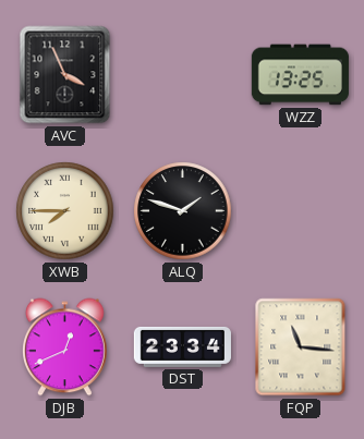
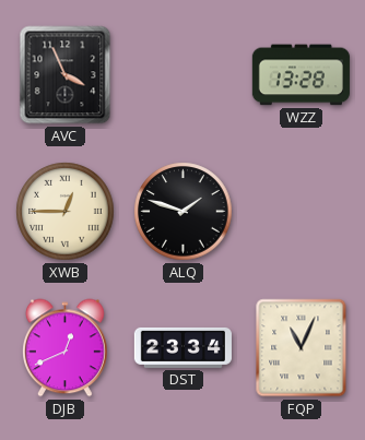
WZZ: 13:25 -> 13:28
XWB: 7:45 -> 12:45
FQP: 11:16 -> 11:04
